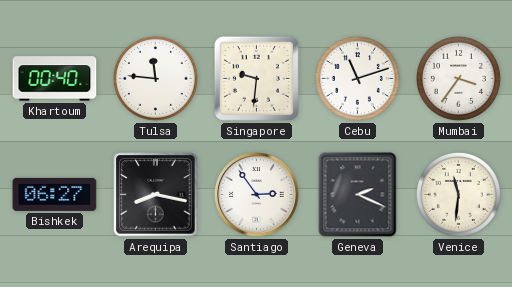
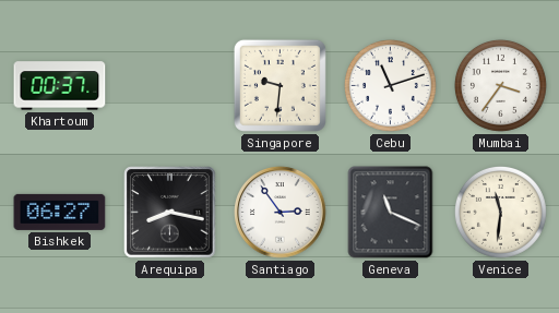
Khartoum: 00:40 -> 00:37
Tulsa: 11:46 -> none
Geneva: 2:19 -> 11:19
